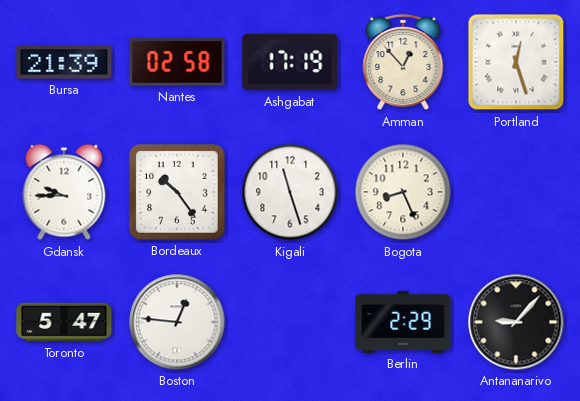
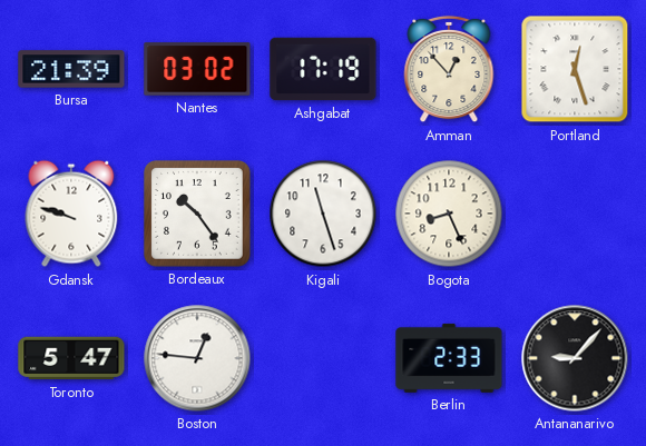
Nantes: 02:58 -> 03:02
Gdansk: 9:45 -> 9:48
Berlin: 2:29 -> 2:33
